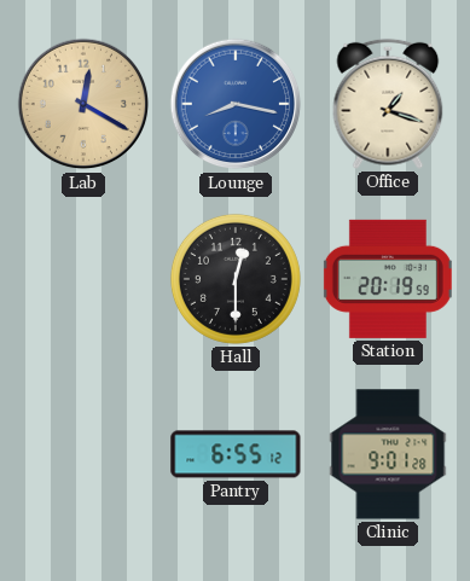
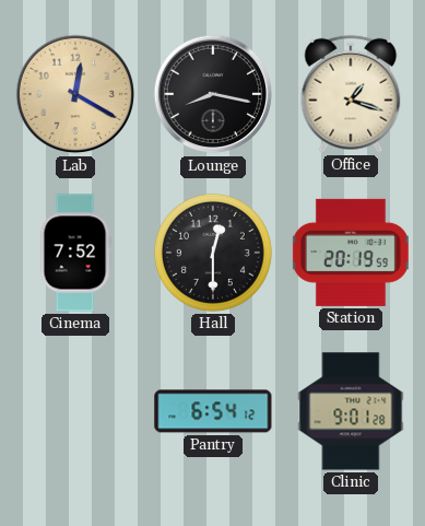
Lounge dial: blue -> black
Cinema: none -> 7:52
Pantry: 6:55 -> 6:54
